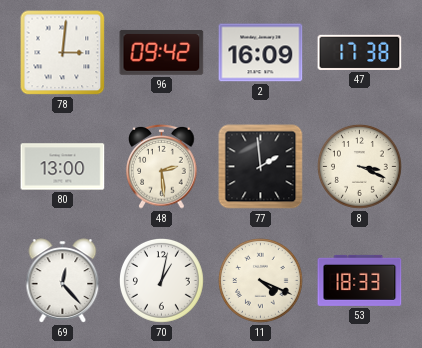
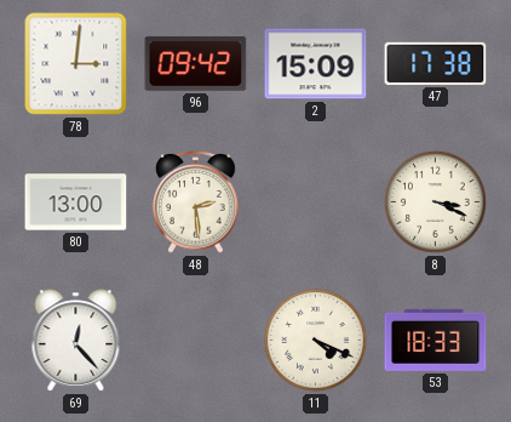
2: 16:09 -> 15:09
77: 1:59 -> none
70: 1:02 -> none
